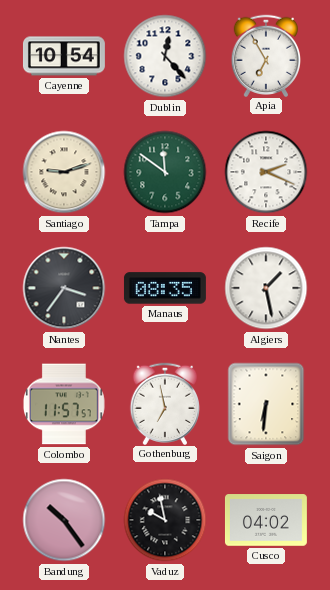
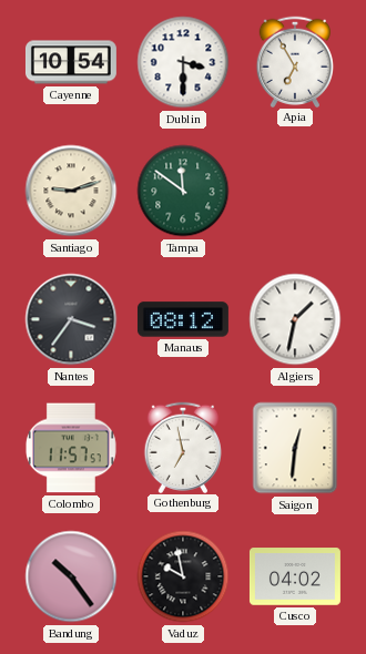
Dublin: 12:23 -> 3:30
Recife: 2:19 -> none
Manaus: 08:35 -> 08:12
Algiers: 1:28 -> 1:32
Saigon: 6:31 -> 12:31
